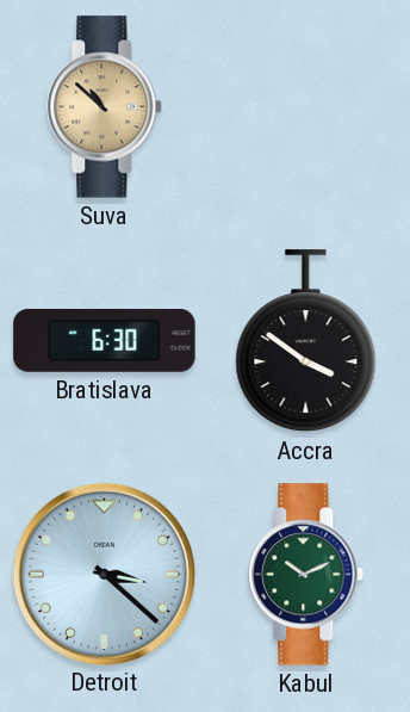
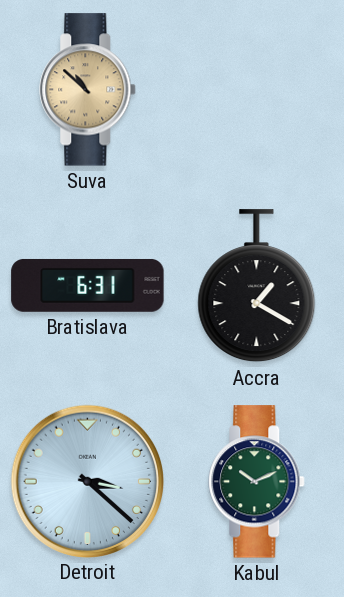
Bratislava: 6:30 -> 6:31
Accra: 3:51 -> 1:20
